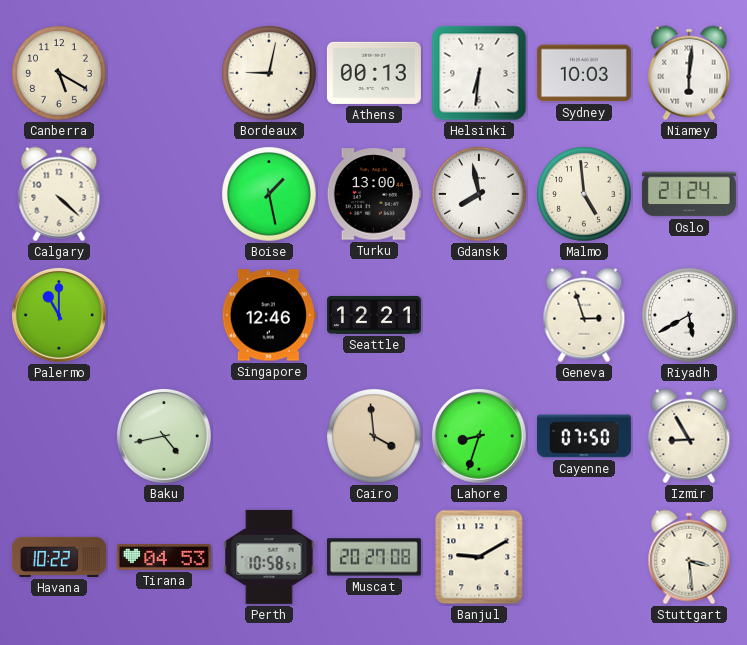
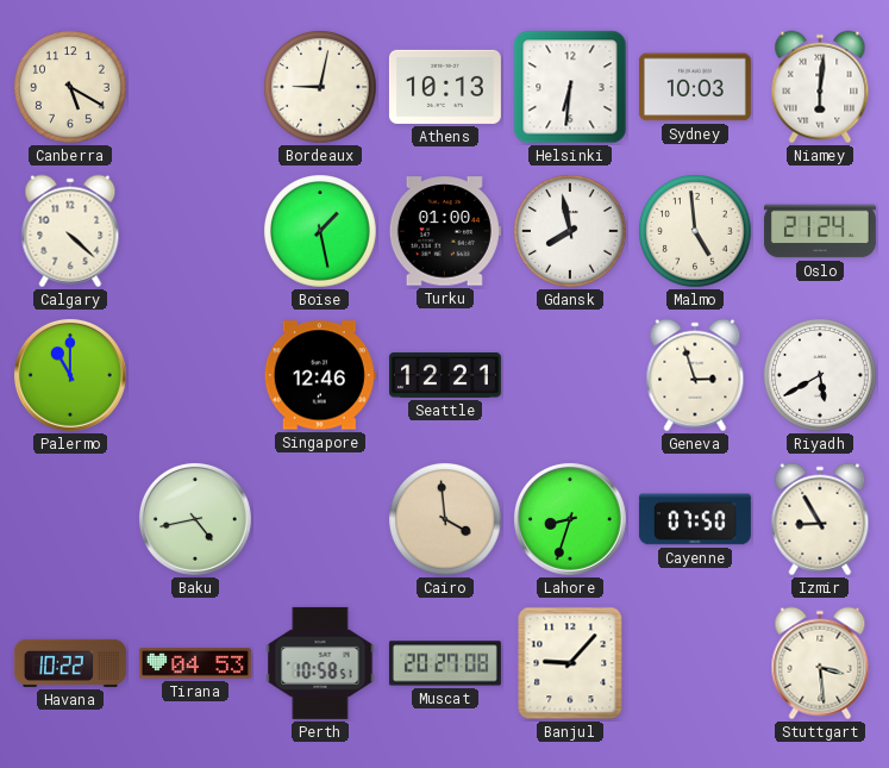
Athens: 00:13 -> 10:13
Turku: 13:00 -> 01:00
Banjul: 9:10 -> 9:07
